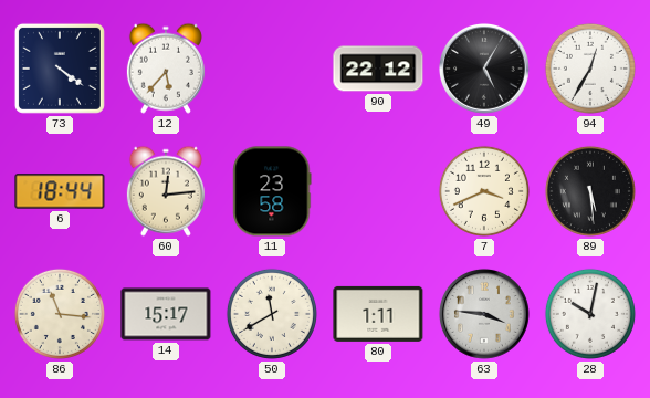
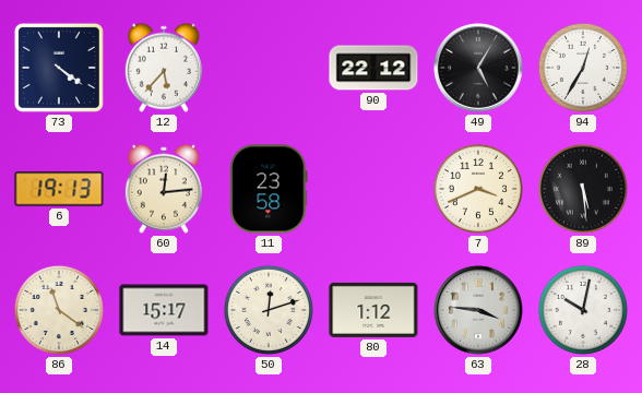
6: 18:44 -> 19:13
86: 11:16 -> 11:21
50: 11:40 -> 12:12
80: 1:11 -> 1:12
